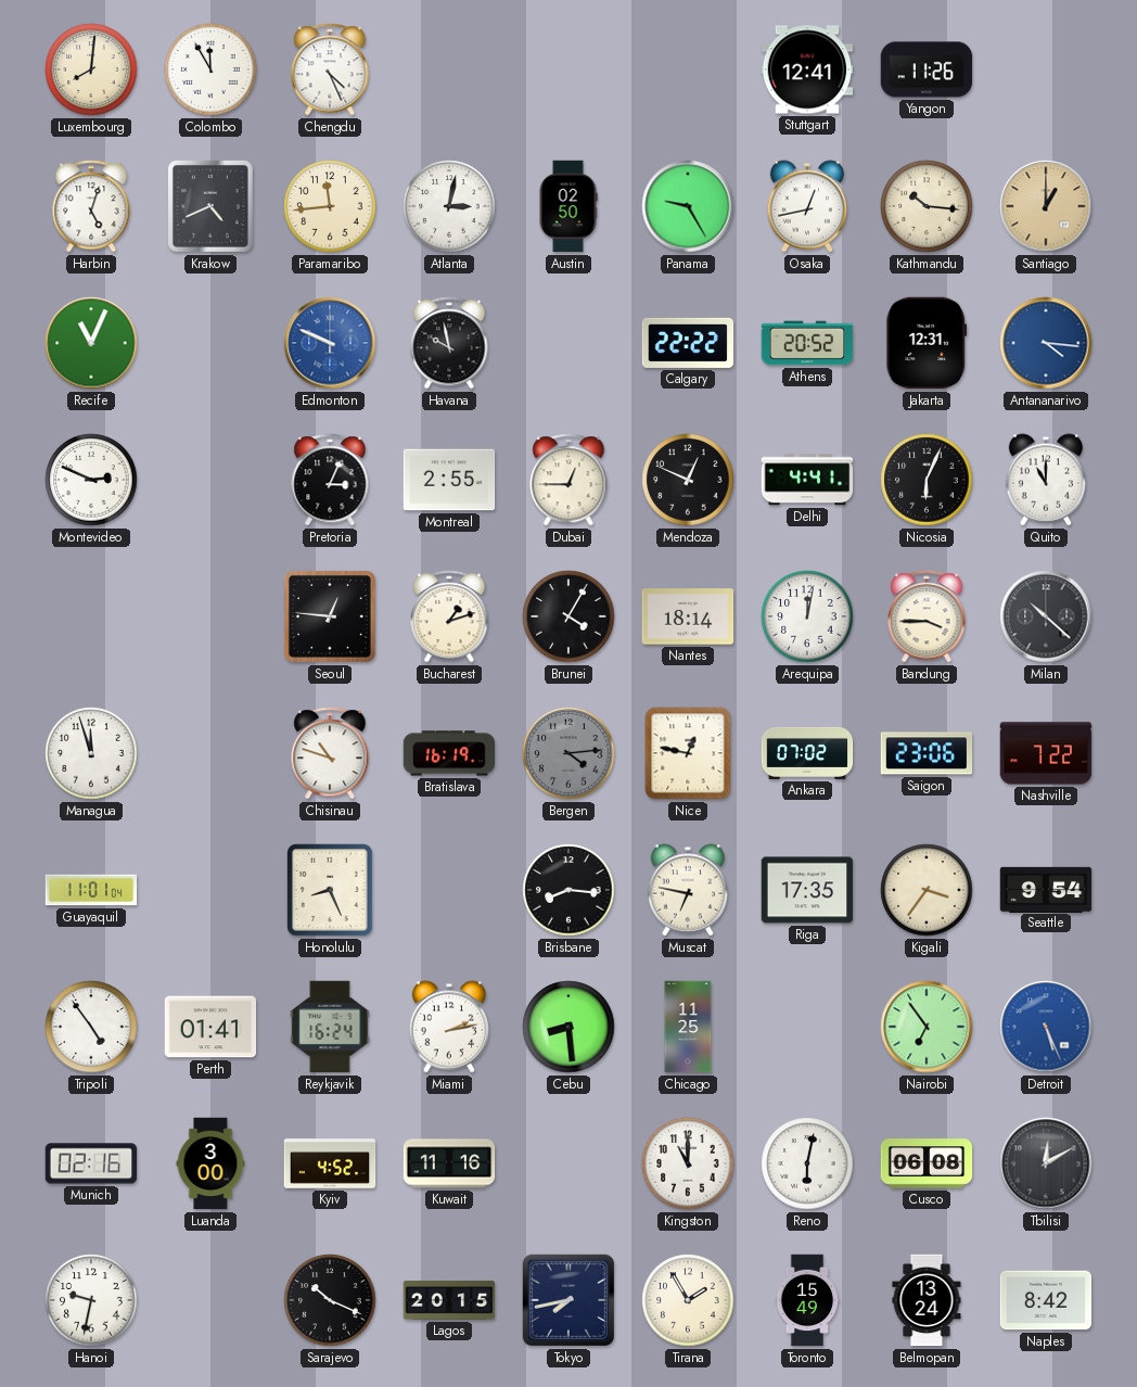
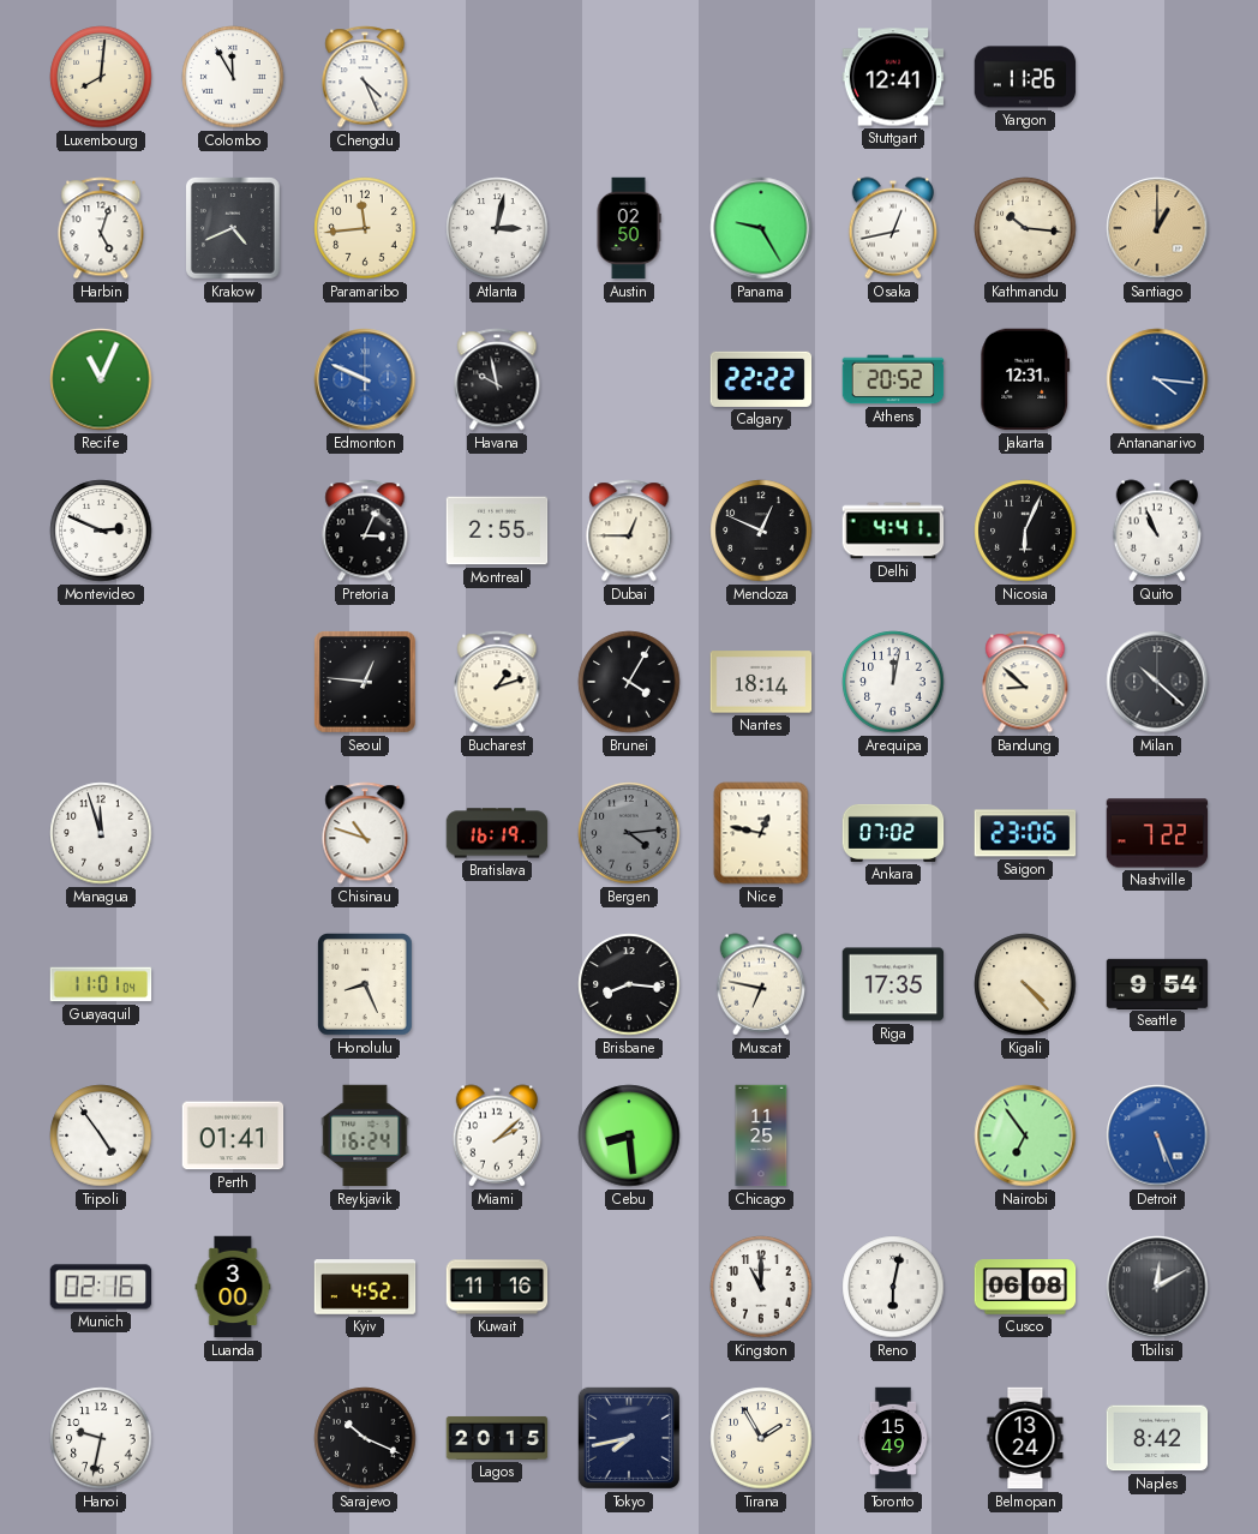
Quito: 11:00 -> 10:56
Bandung: 3:45 -> 8:52
Kigali: 3:36 -> 4:23
Miami: 2:13 -> 2:08
